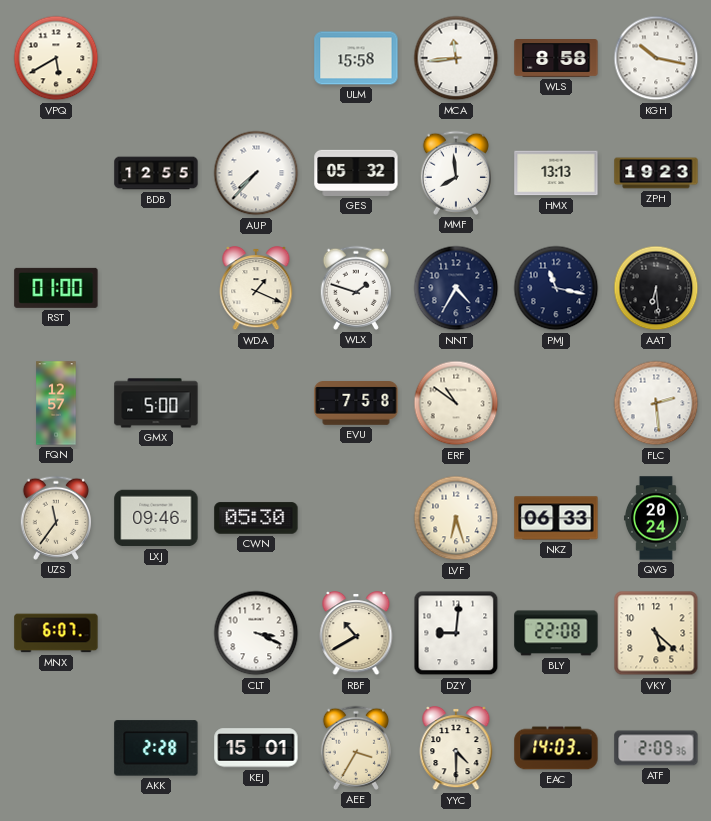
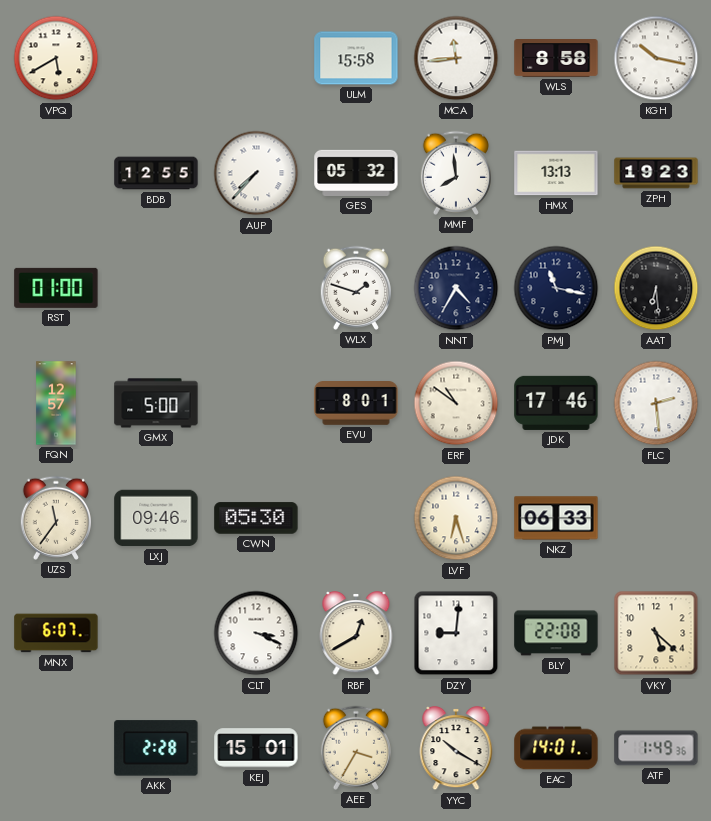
WDA: 1:19 -> none
EVU: 7:58 -> 8:01
JDK: none -> 17:46
QVG: 20:24 -> none
RBF: 10:40 -> 12:40
YYC: 4:30 -> 10:20
EAC: 14:03 -> 14:01
ATF: 2:09 -> 1:49
